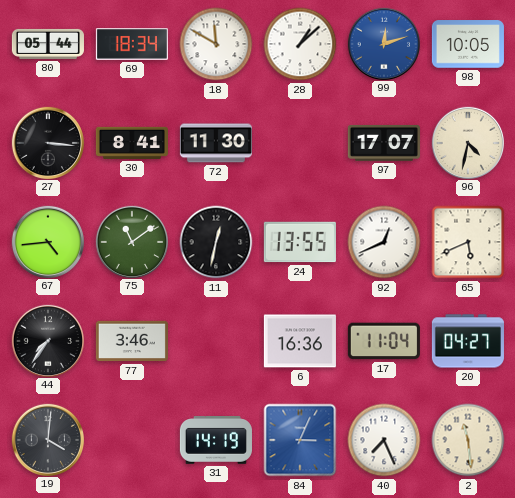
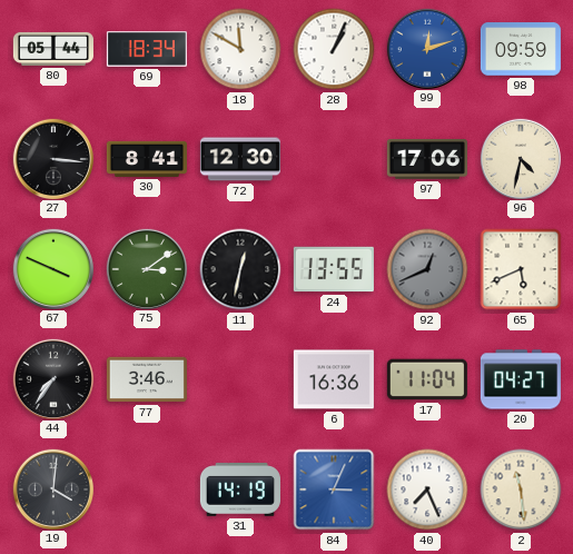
28: 1:08 -> 1:04
98: 10:05 -> 09:59
72: 11:30 -> 12:30
97: 17:07 -> 17:06
67: 4:44 -> 3:49
75: 11:09 -> 3:09
92 dial: white -> grey
